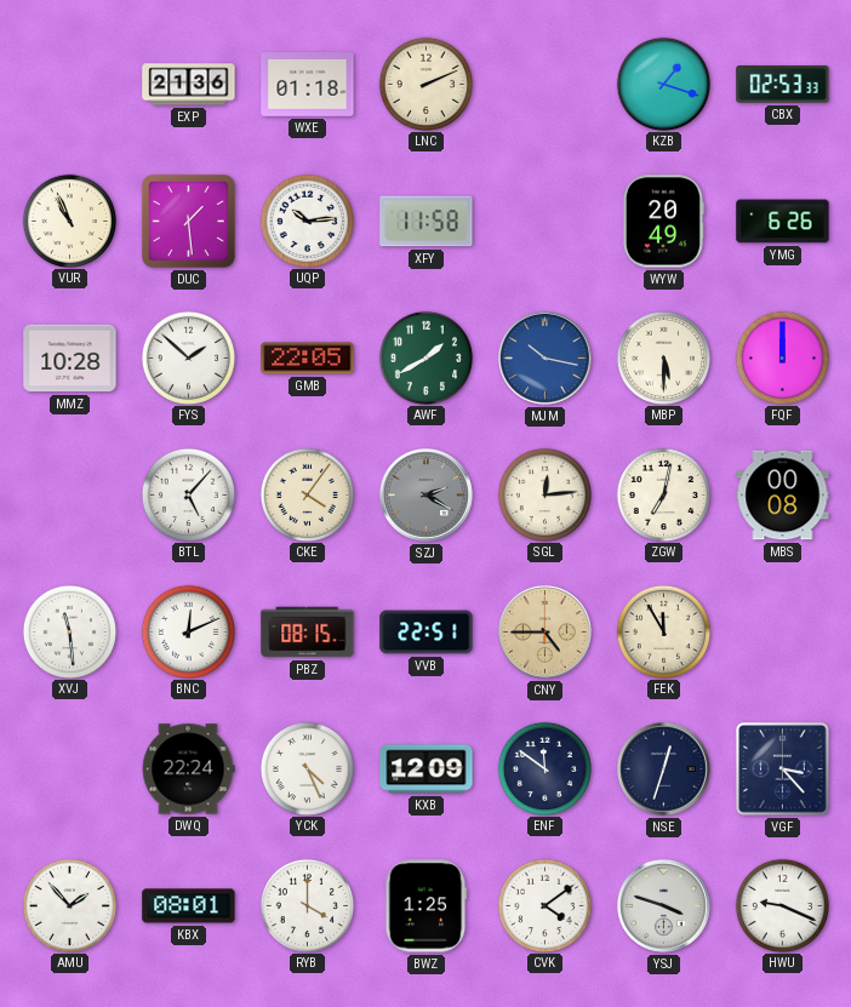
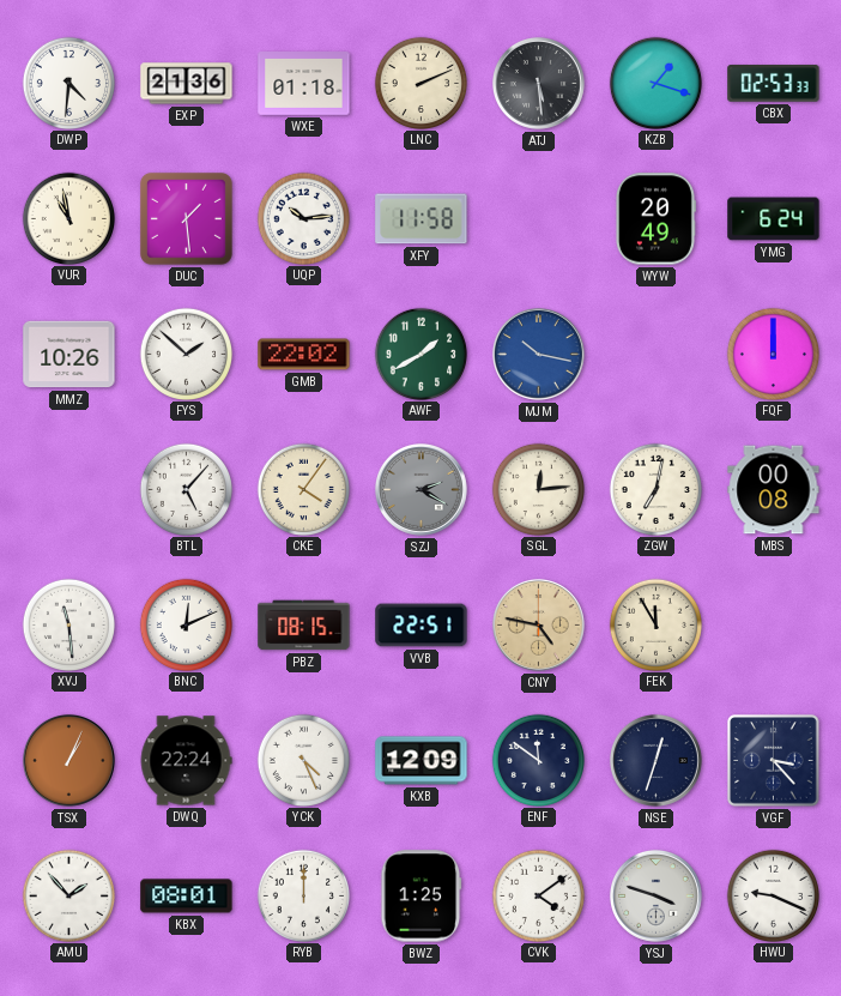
DWP: none -> 4:31
ATJ: none -> 5:29
VUR: 10:56 -> 10:58
YMG: 6:26 -> 6:24
MMZ: 10:28 -> 10:26
GMB: 22:05 -> 22:02
MBP: 5:30 -> none
CNY: 4:45 -> 4:47
TSX: none -> 1:04
RYB: 4:00 -> 12:00
